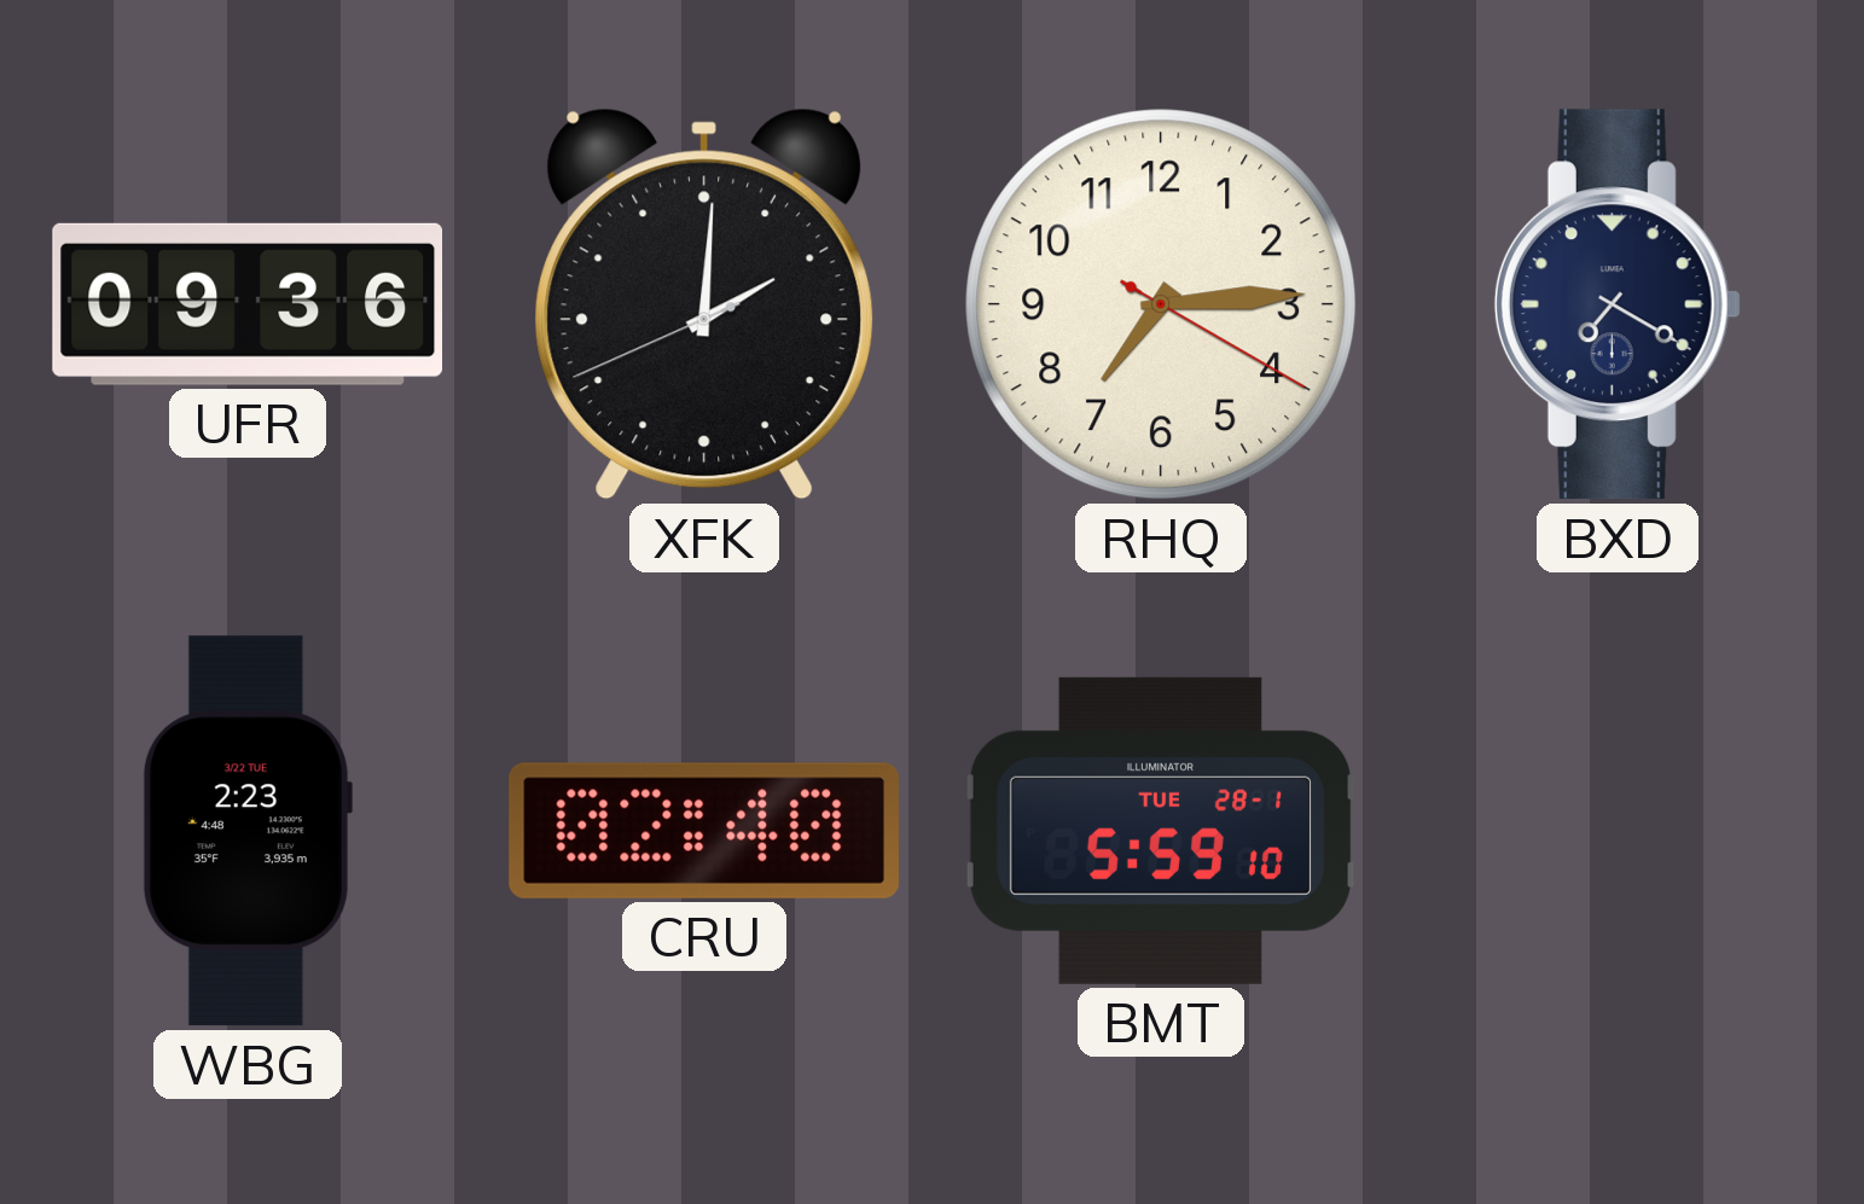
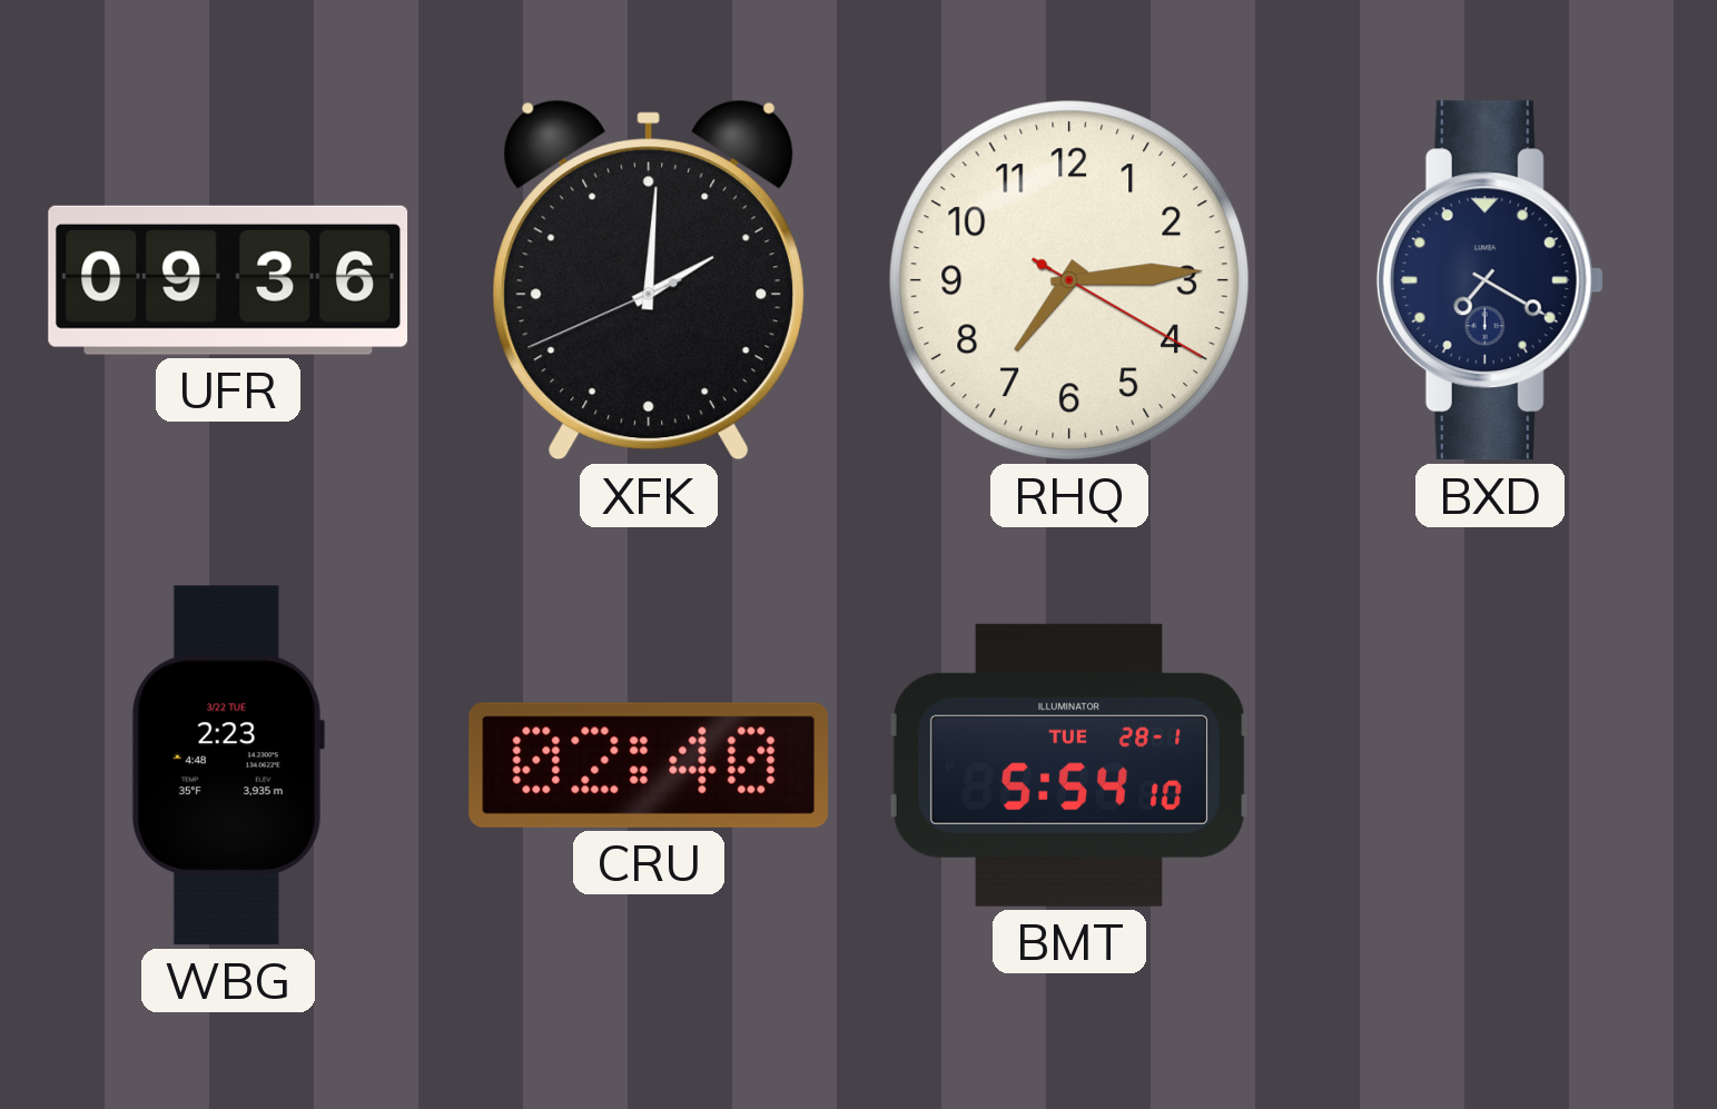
BMT: 5:59 -> 5:54
